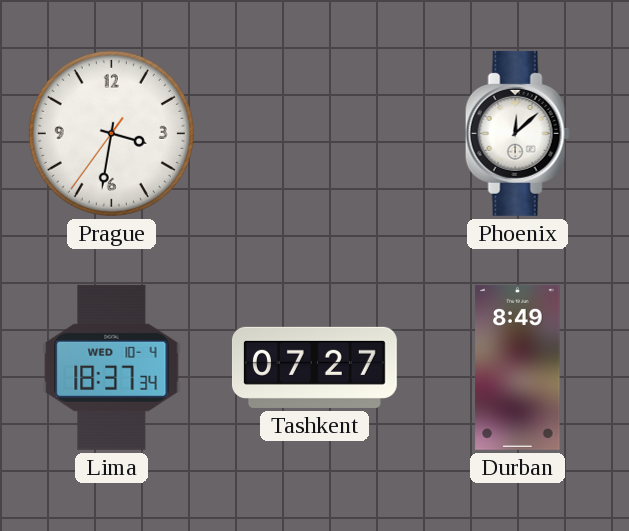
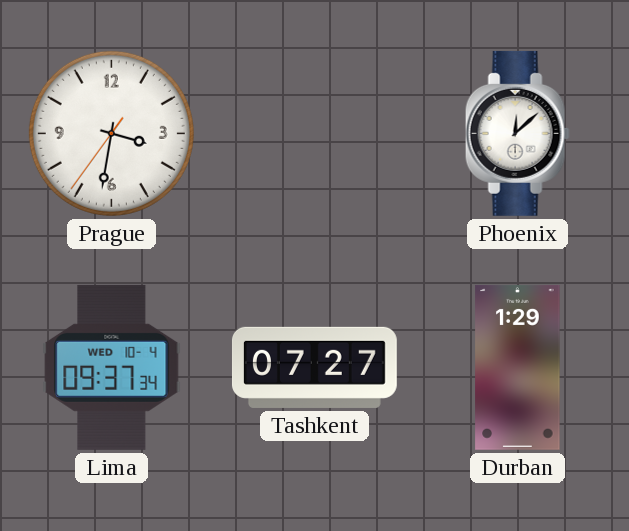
Lima: 18:37 -> 09:37
Durban: 8:49 -> 1:29
